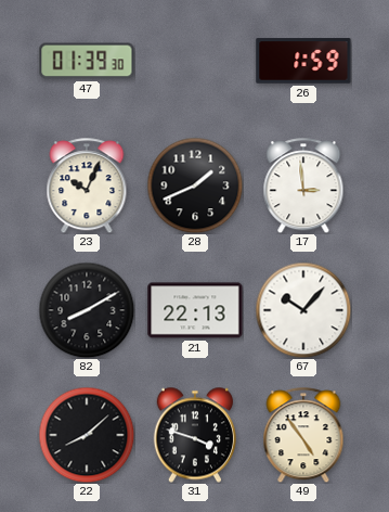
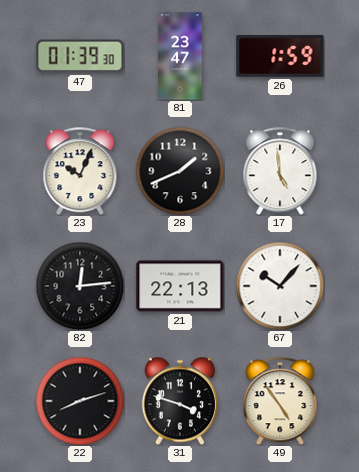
81: none -> 23:47
17: 2:59 -> 4:59
82: 8:10 -> 12:14
22: 8:08 -> 8:12
